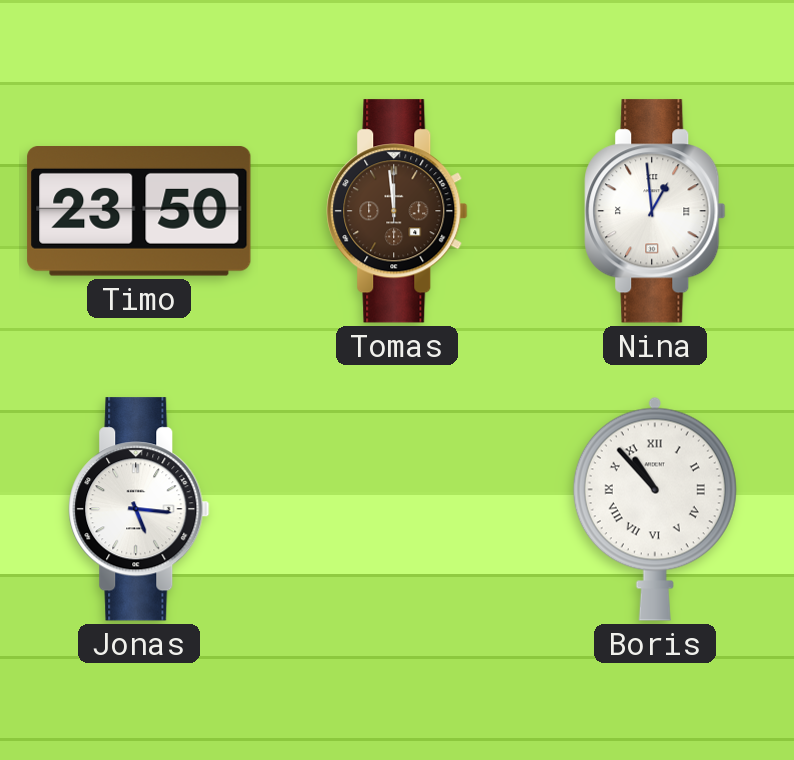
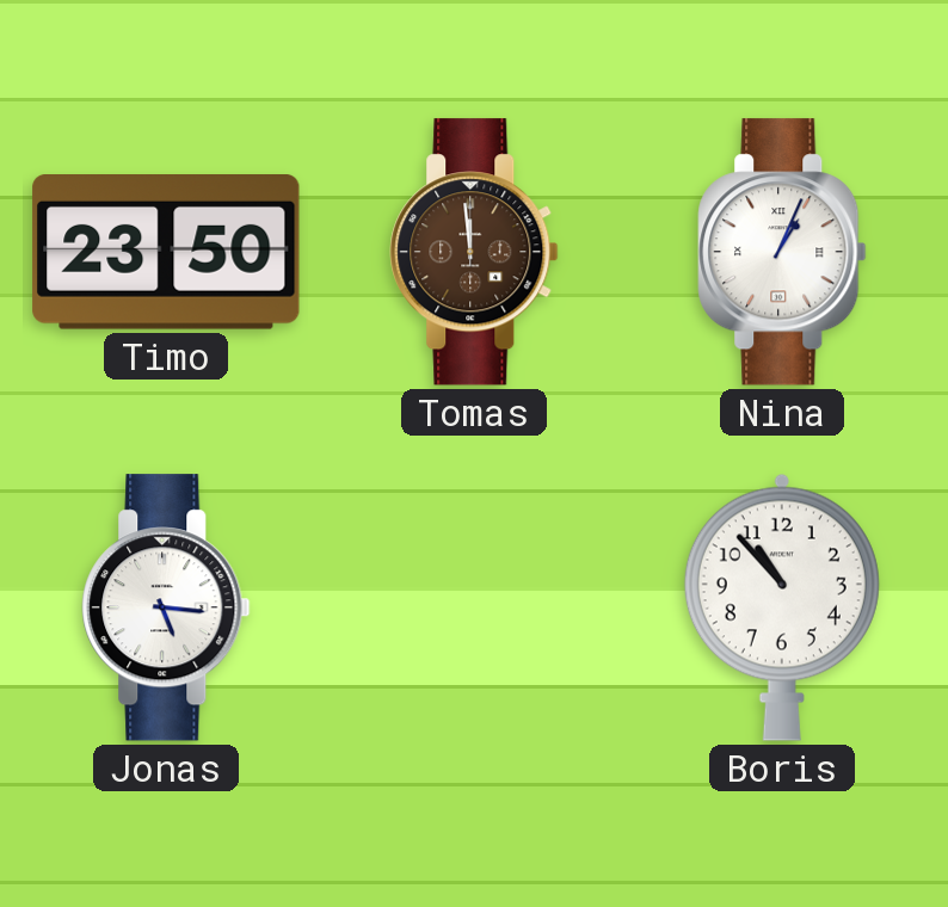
Nina: 12:59 -> 1:04
Boris numerals: Roman -> Arabic
